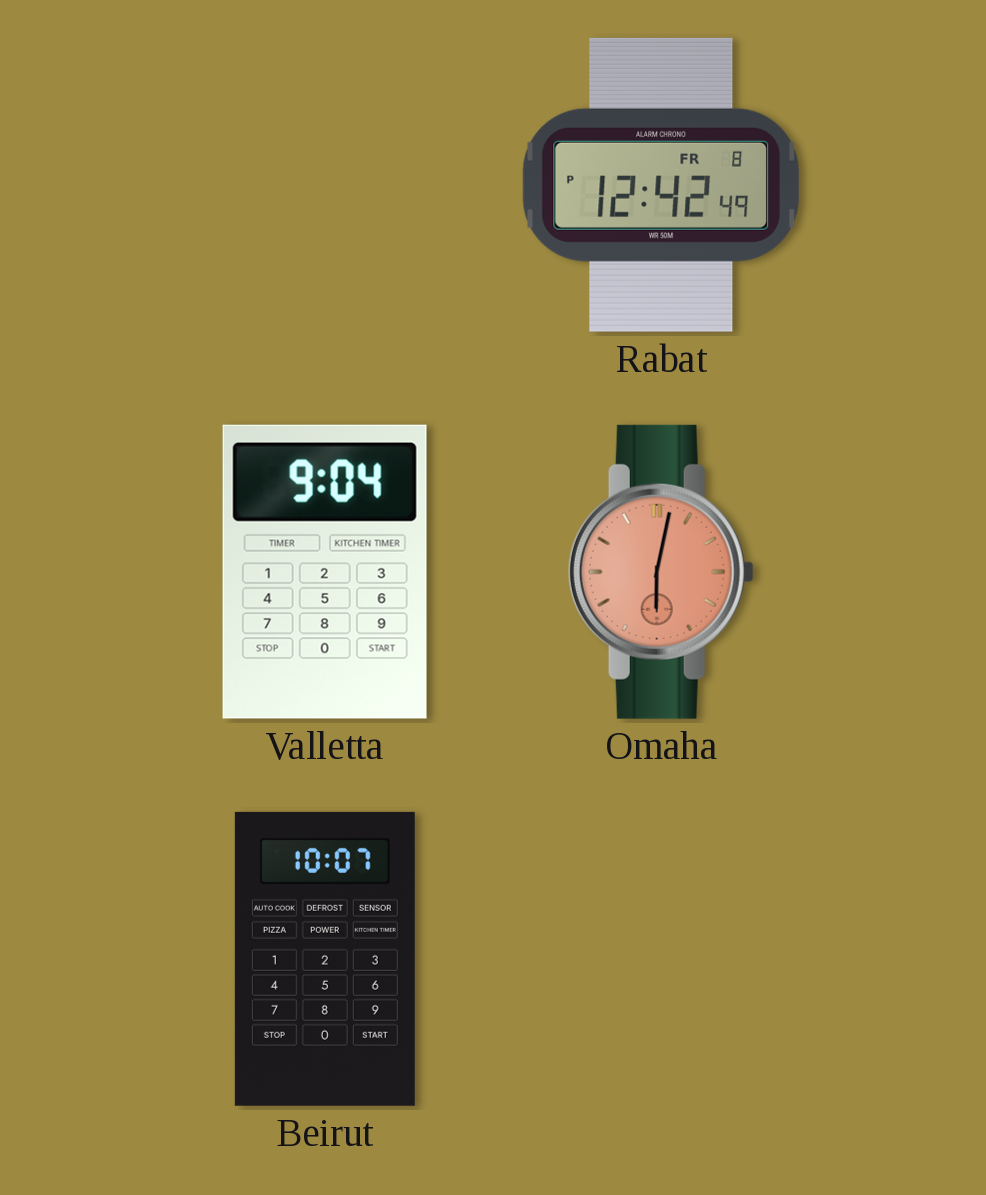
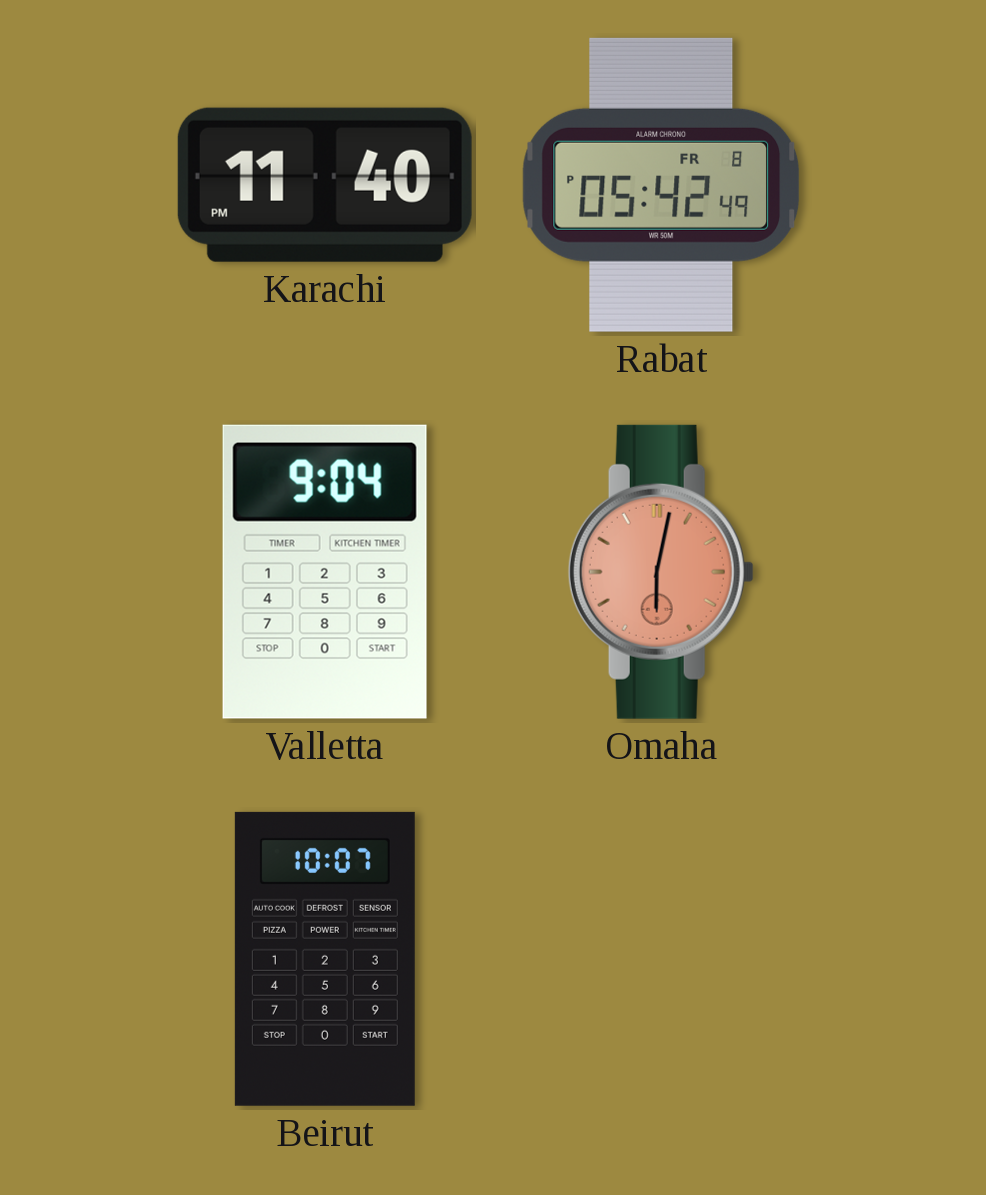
Karachi: none -> 11:40
Rabat: 12:42 -> 05:42
